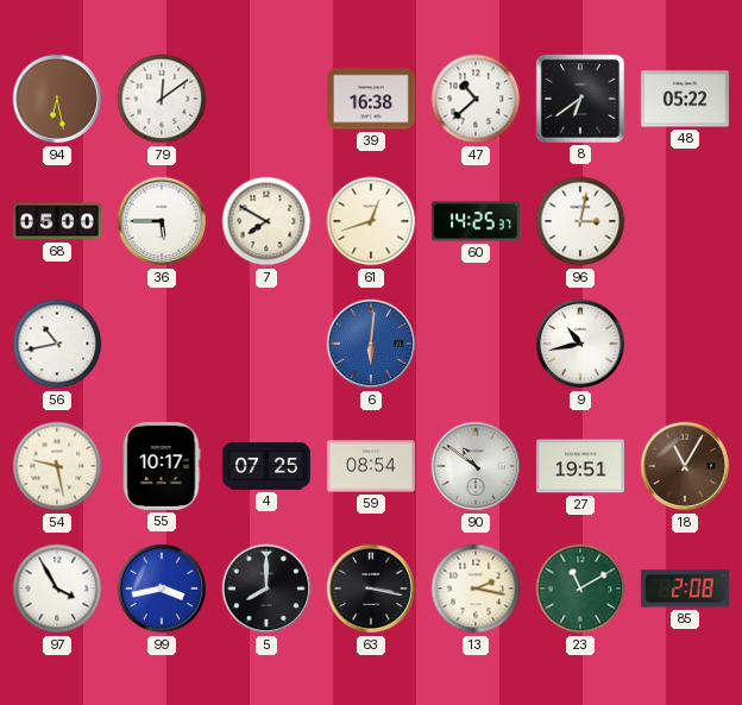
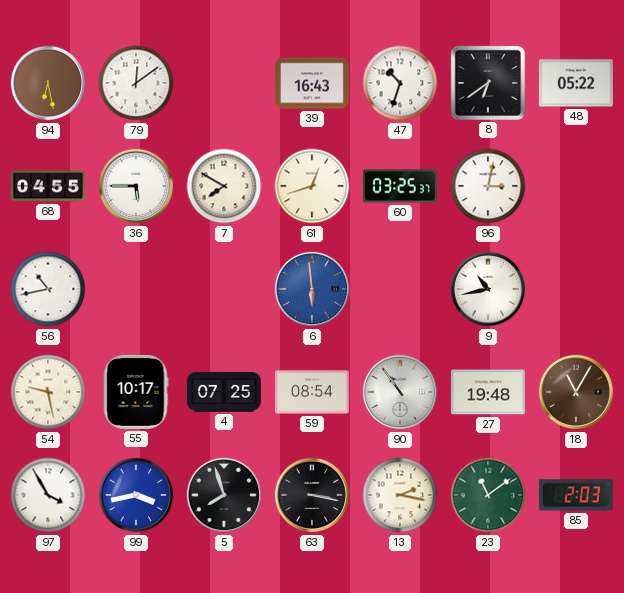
39: 16:38 -> 16:43
47: 10:38 -> 10:33
68: 05:00 -> 04:55
60: 14:25 -> 03:25
6: 6:01 -> 5:59
90: 10:51 -> 10:54
27: 19:51 -> 19:48
5: 8:00 -> 7:57
23: 11:10 -> 11:09
85: 2:08 -> 2:03
